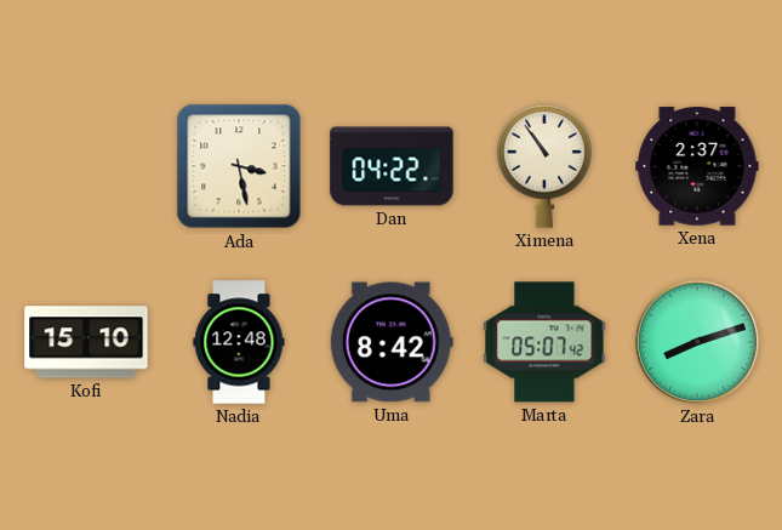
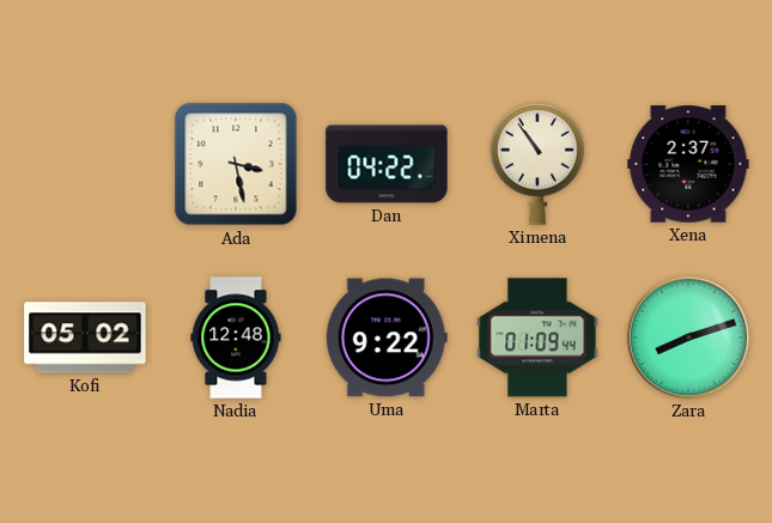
Kofi: 15:10 -> 05:02
Uma: 8:42 -> 9:22
Marta: 05:07 -> 01:09
